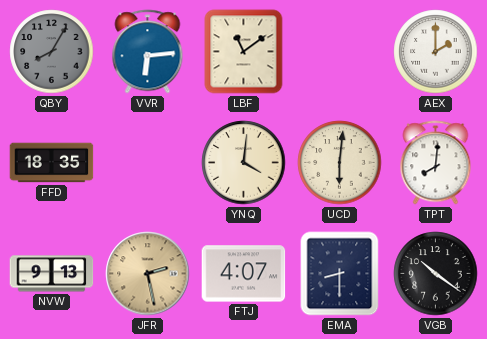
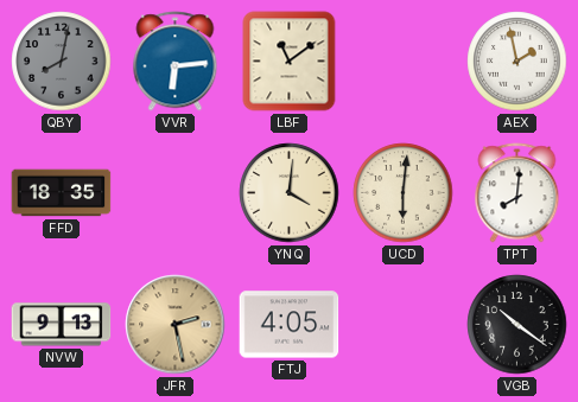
QBY: 8:05 -> 8:02
AEX: 2:00 -> 1:58
FTJ: 4:07 -> 4:05
EMA: 8:30 -> none
